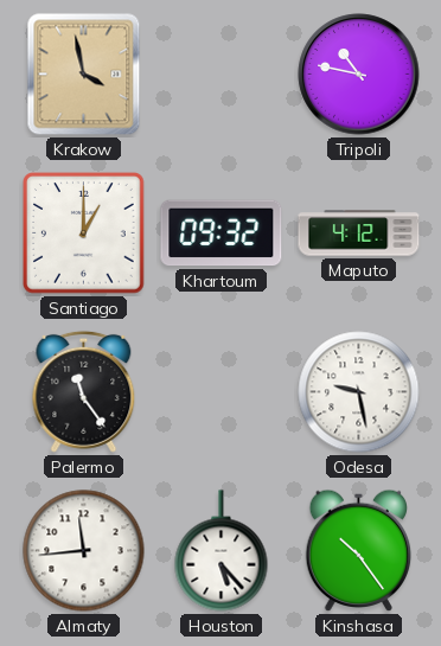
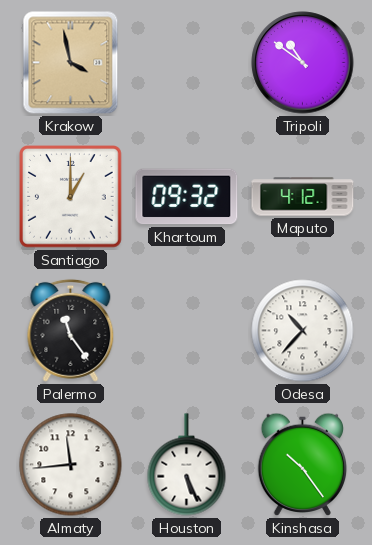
Tripoli: 10:47 -> 10:51
Odesa: 9:28 -> 10:37
Houston: 5:23 -> 5:26
